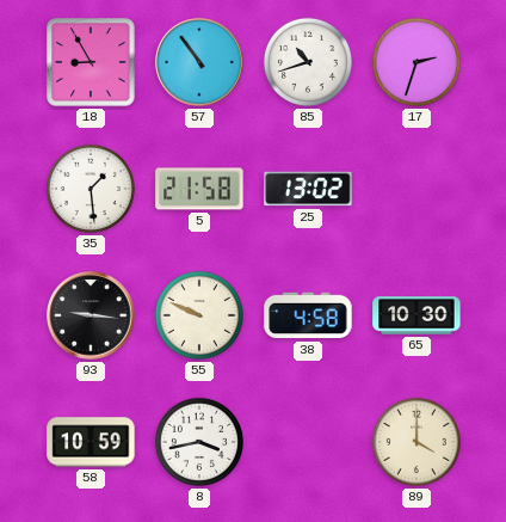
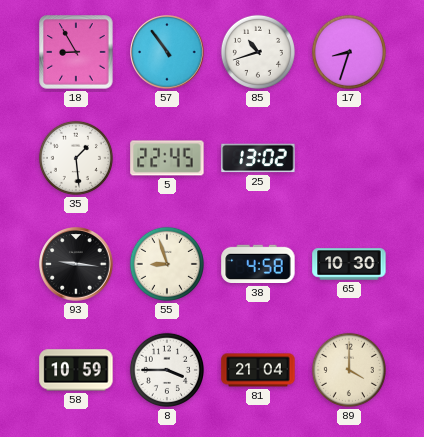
17: 2:33 -> 8:33
5: 21:58 -> 22:45
55: 9:49 -> 8:57
8: 3:43 -> 3:45
81: none -> 21:04
